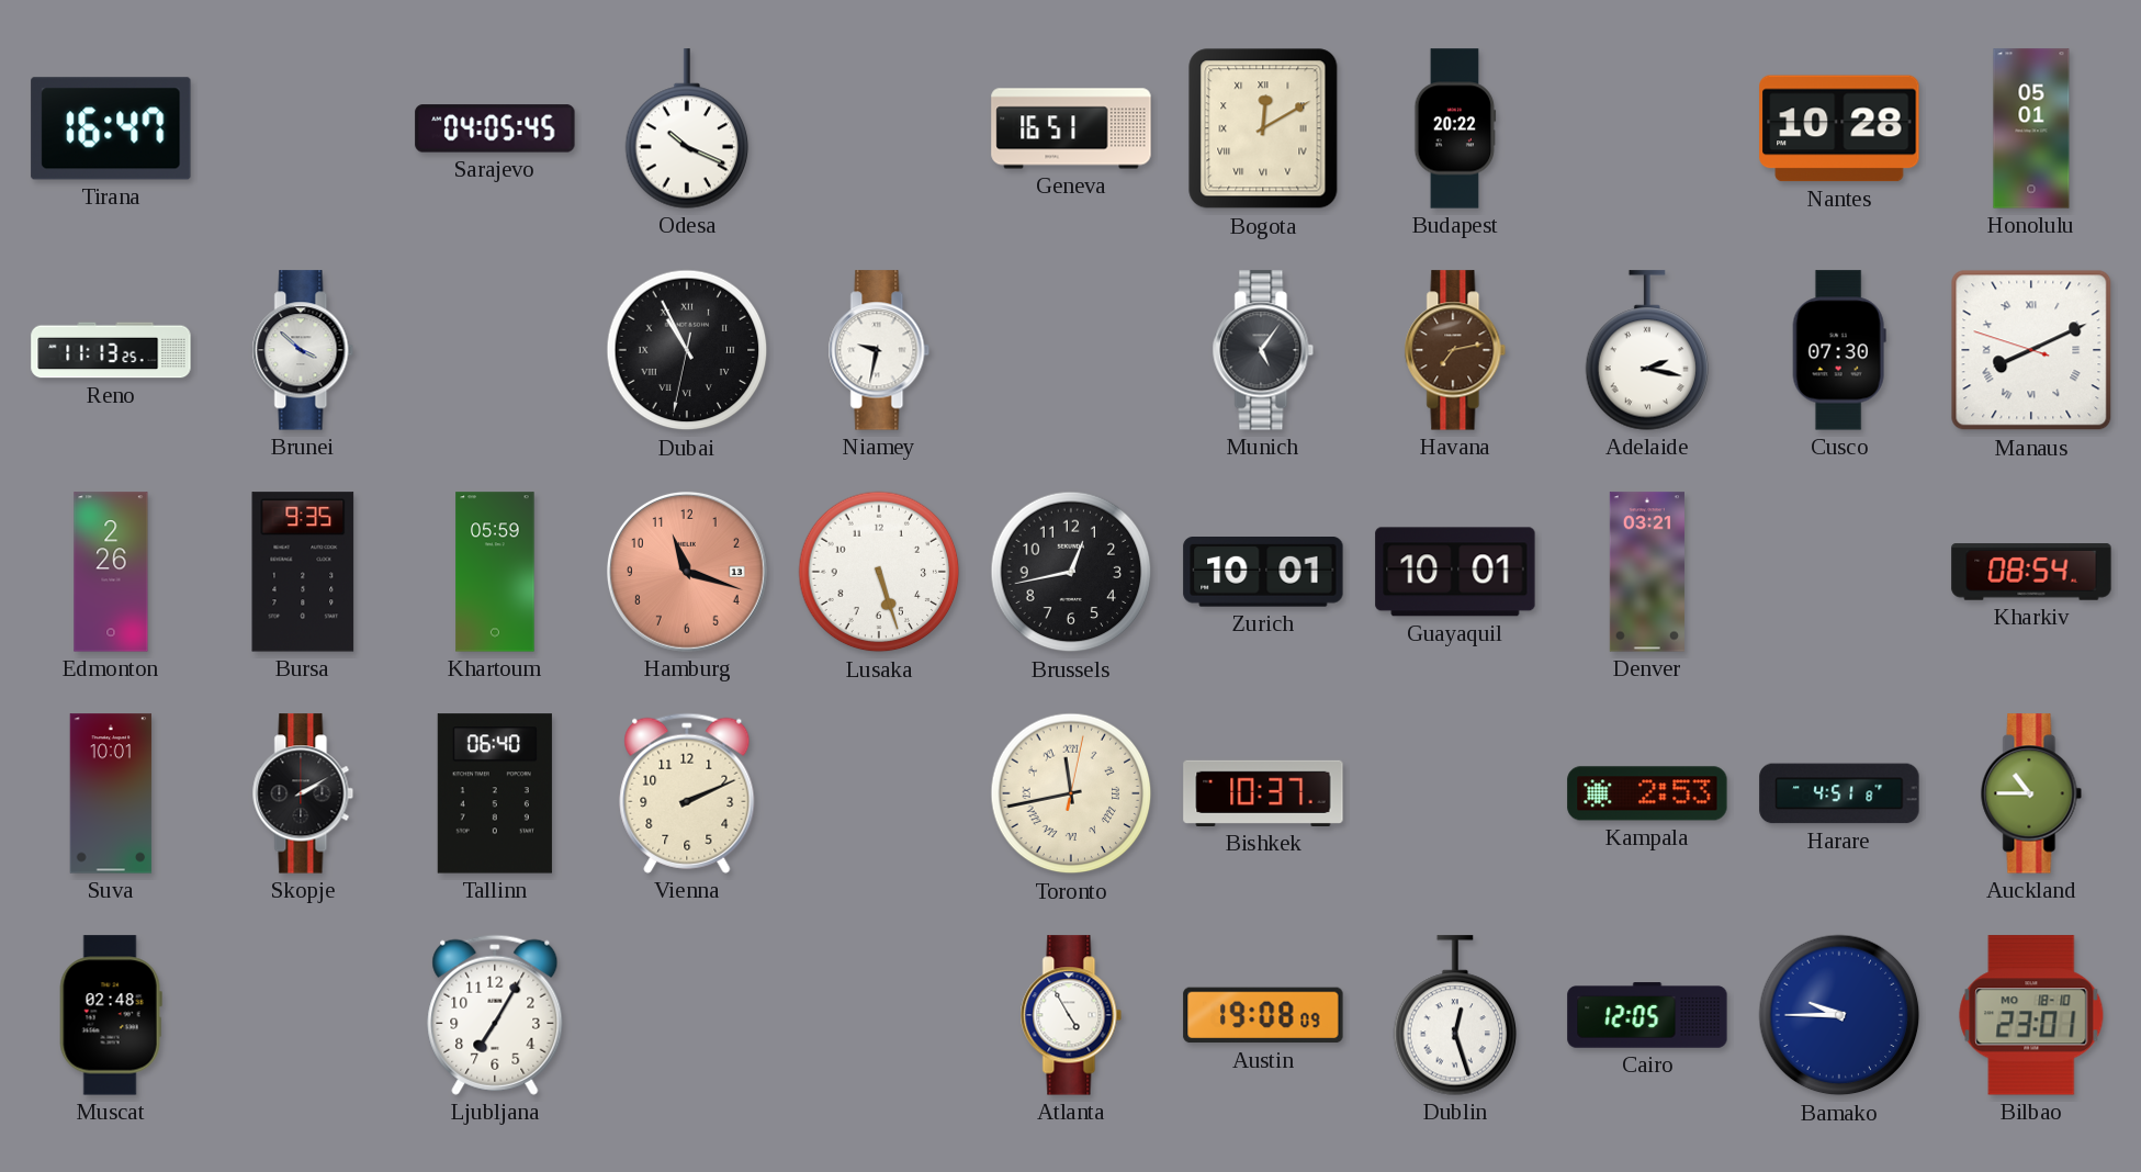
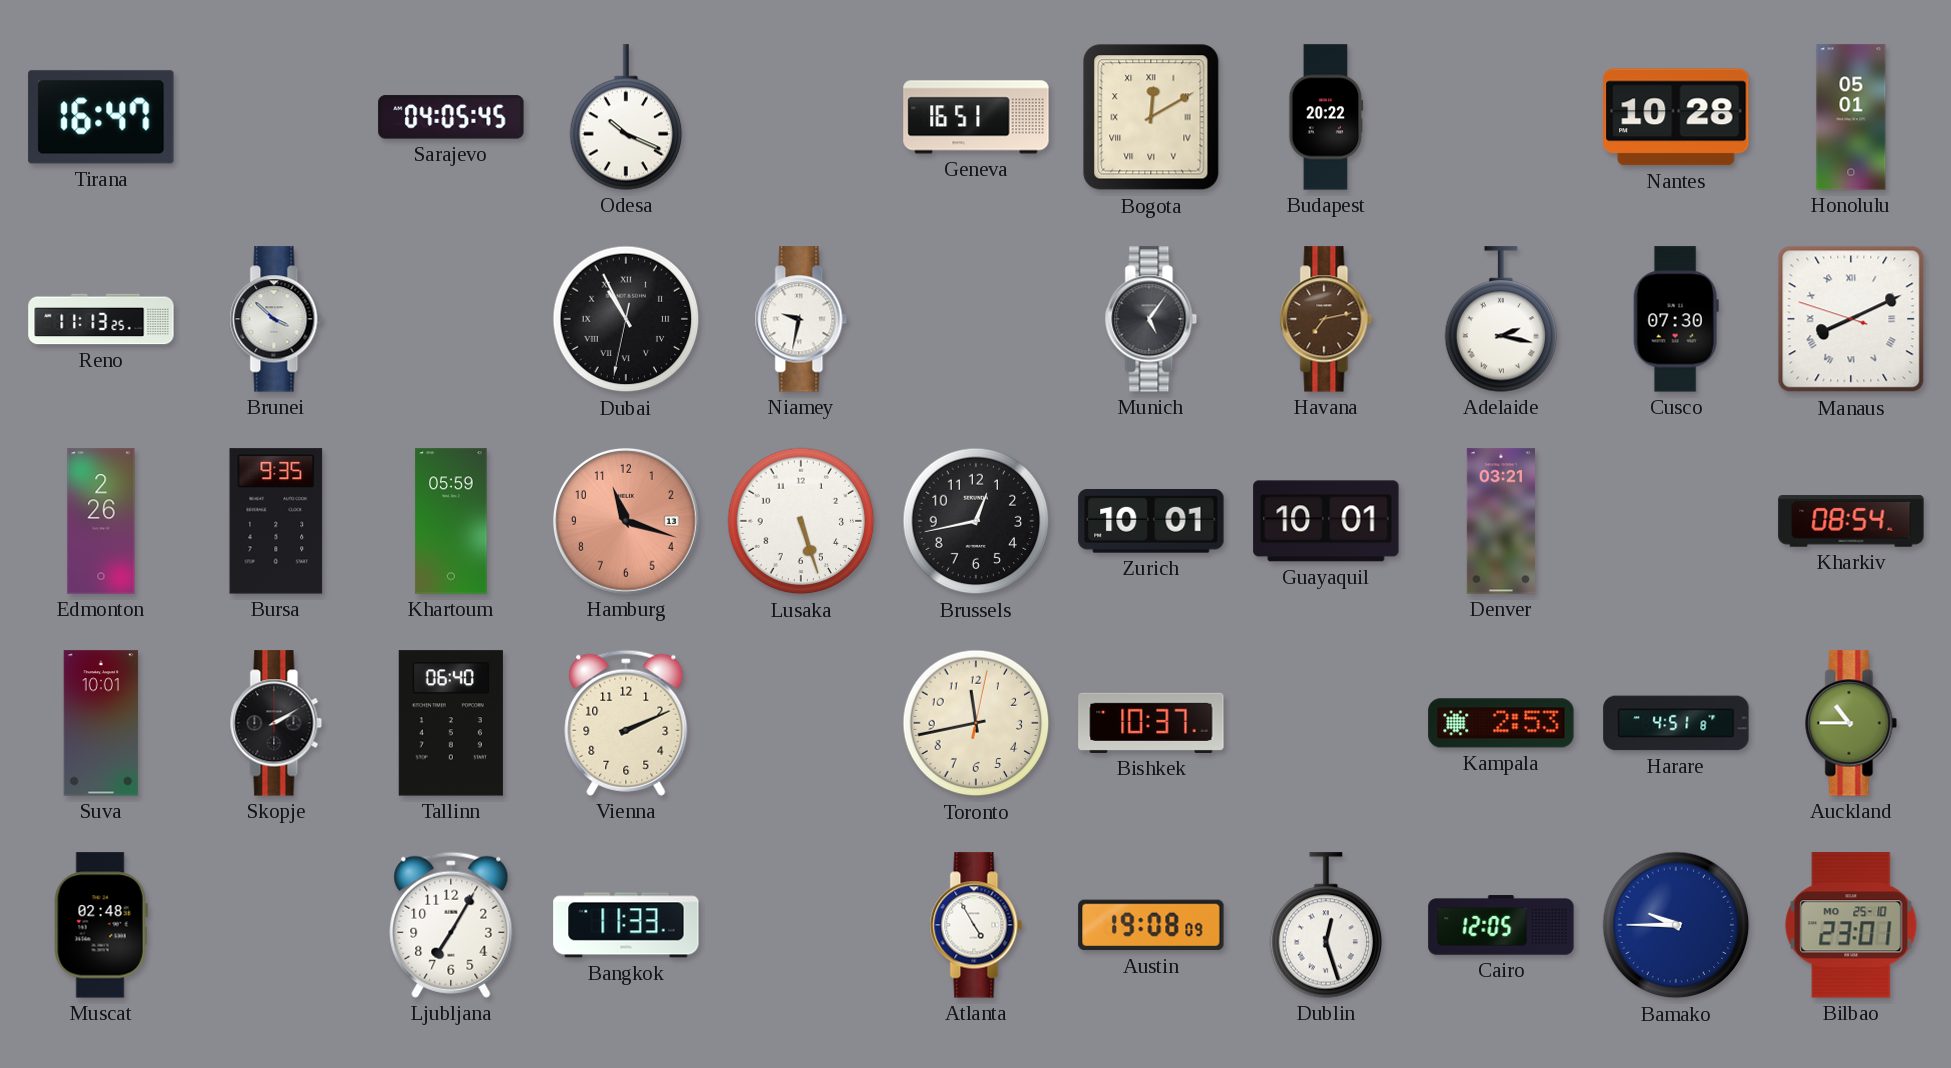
Toronto numerals: Roman -> Arabic
Bangkok: none -> 11:33
Bilbao date: MO 18-10 -> MO 25-10
